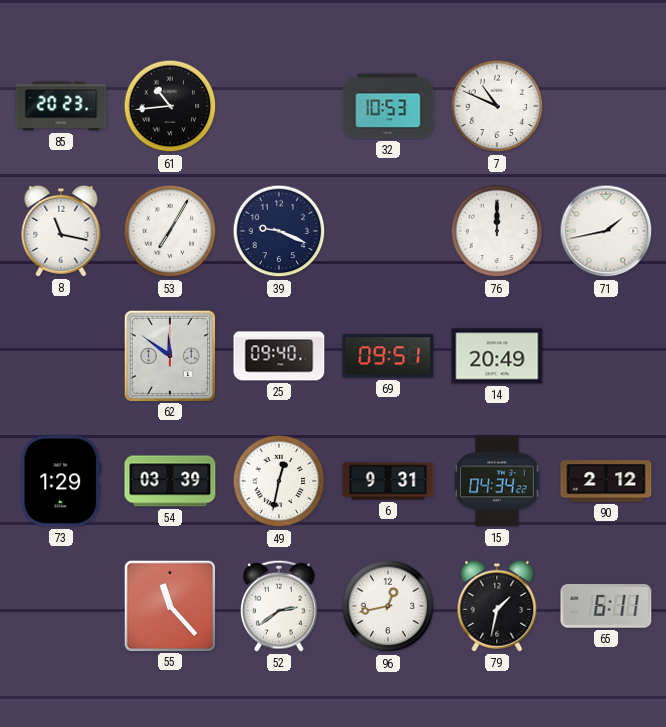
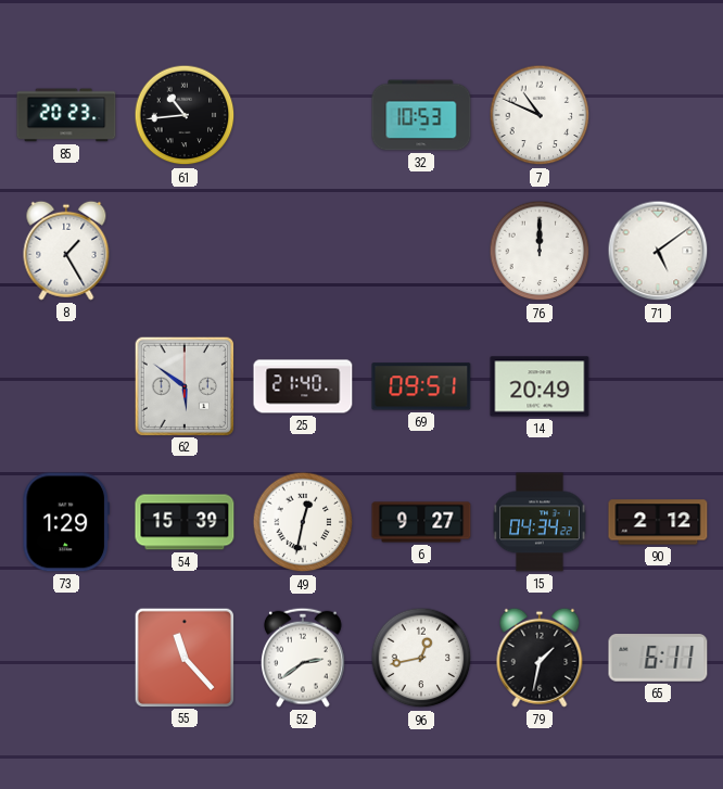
8: 11:17 -> 1:25
53: 7:05 -> none
39: 9:19 -> none
71: 1:43 -> 5:09
62: 11:51 -> 5:51
25: 09:40 -> 21:40
54: 03:39 -> 15:39
6: 9:31 -> 9:27
